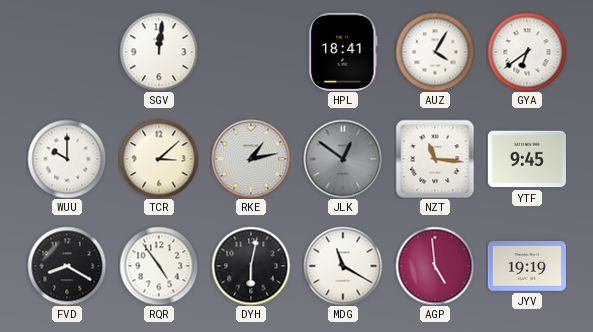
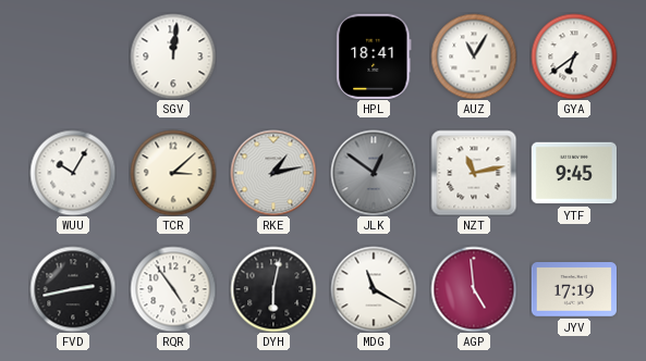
AUZ: 4:05 -> 11:05
WUU: 10:00 -> 10:05
NZT: 11:16 -> 11:13
FVD: 8:20 -> 2:43
JYV: 19:19 -> 17:19
